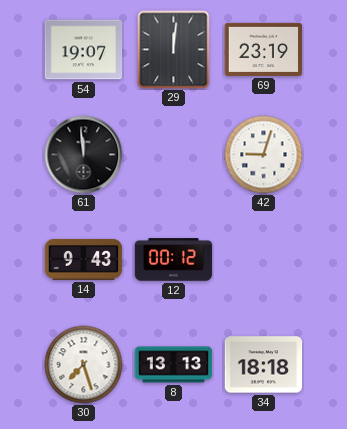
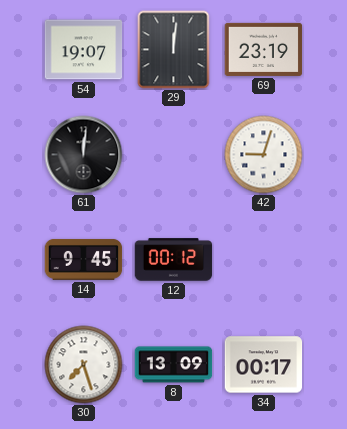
61: 11:59 -> 12:01
14: 9:43 -> 9:45
8: 13:13 -> 13:09
34: 18:18 -> 00:17
